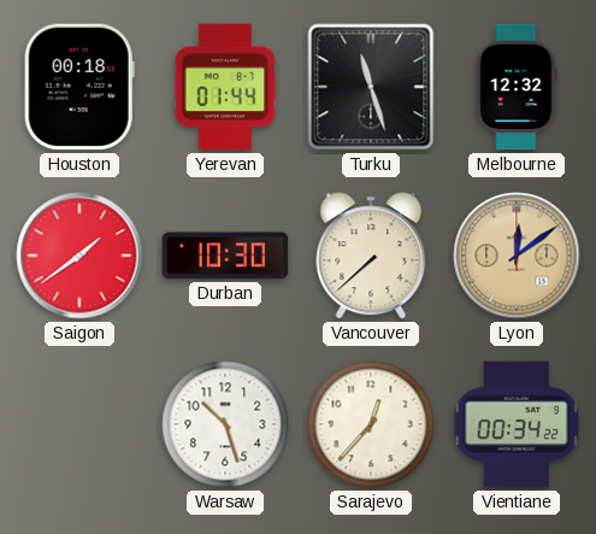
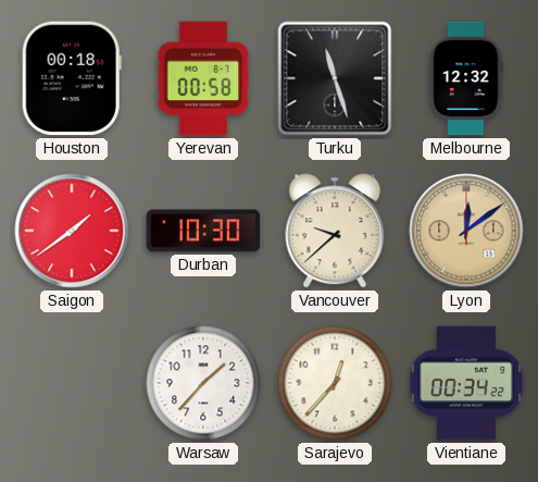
Yerevan: 01:44 -> 00:58
Vancouver: 7:38 -> 9:38
Warsaw: 10:27 -> 1:37
